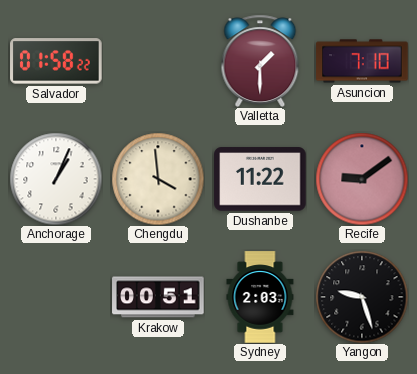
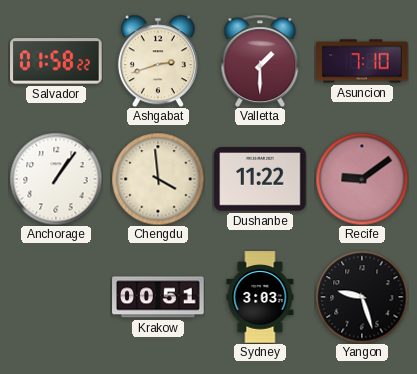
Ashgabat: none -> 2:42
Anchorage: 1:04 -> 1:06
Sydney: 2:03 -> 3:03
